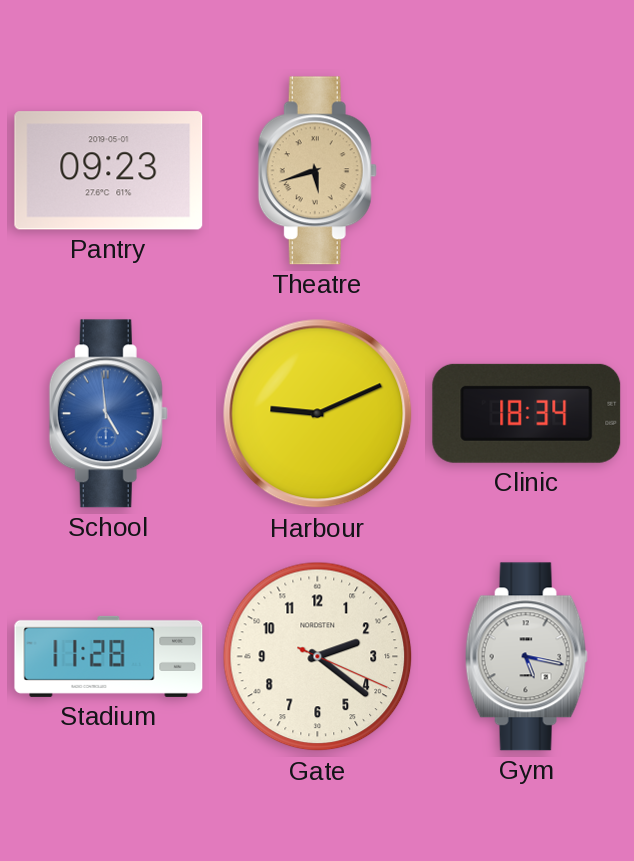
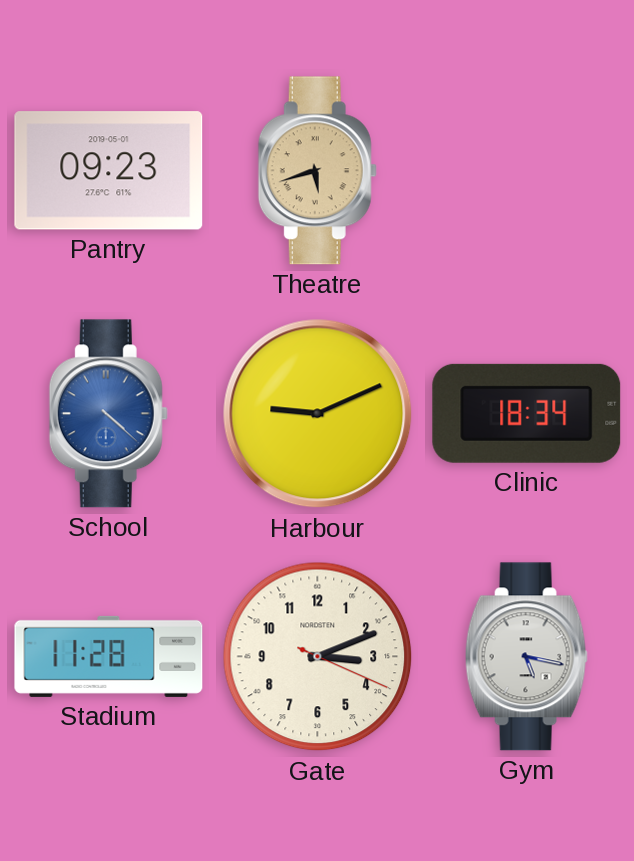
School: 4:59 -> 4:22
Gate: 2:21 -> 3:11
